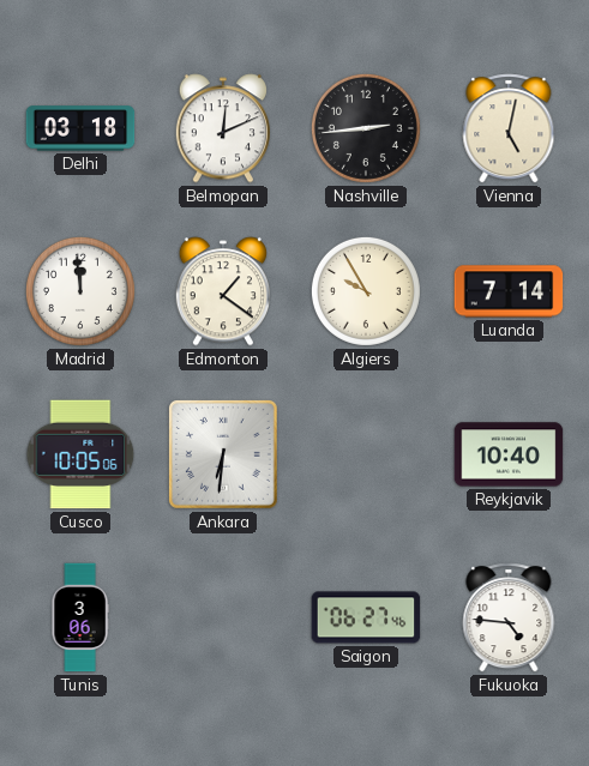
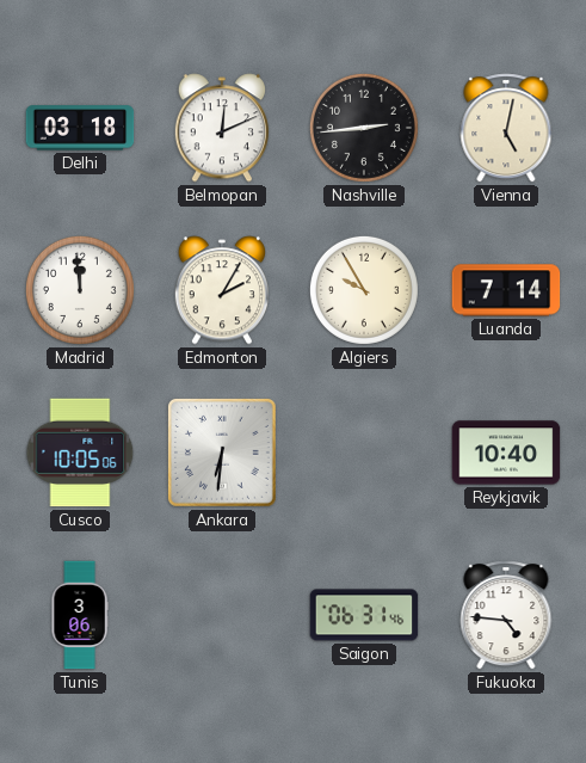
Edmonton: 1:21 -> 2:05
Saigon: 06:27 -> 06:31
